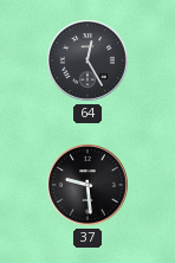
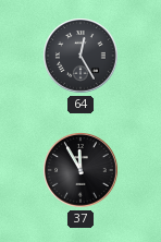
37: 9:29 -> 11:55
